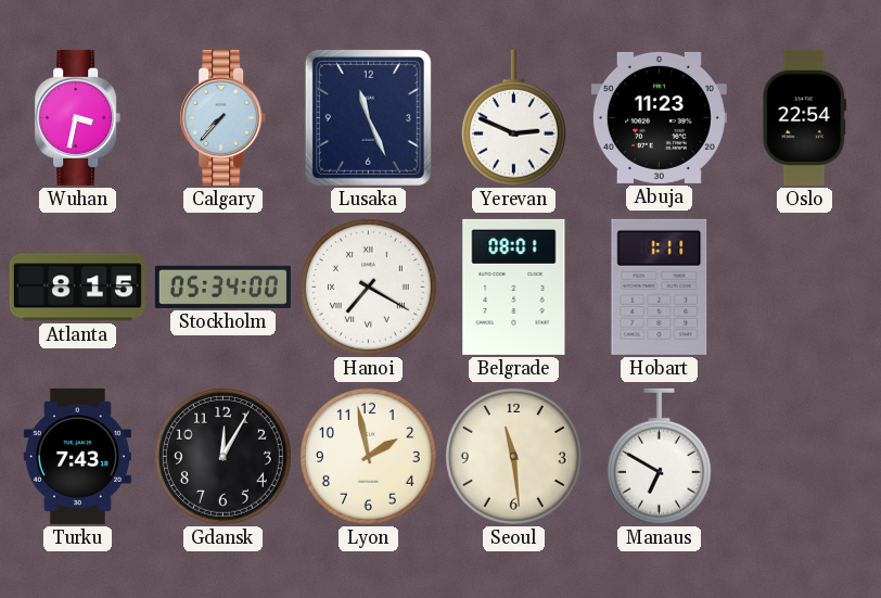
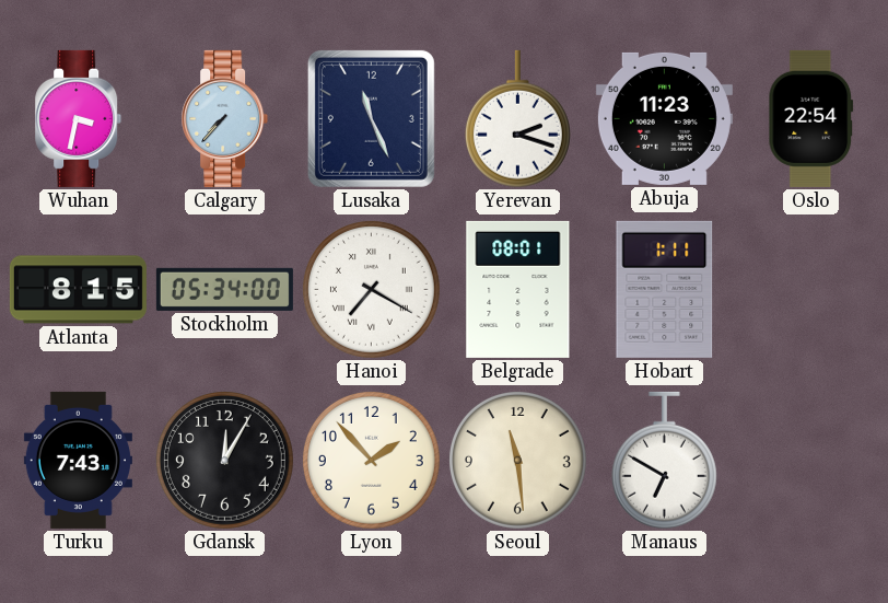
Yerevan: 2:49 -> 2:18
Lyon: 1:58 -> 1:53
